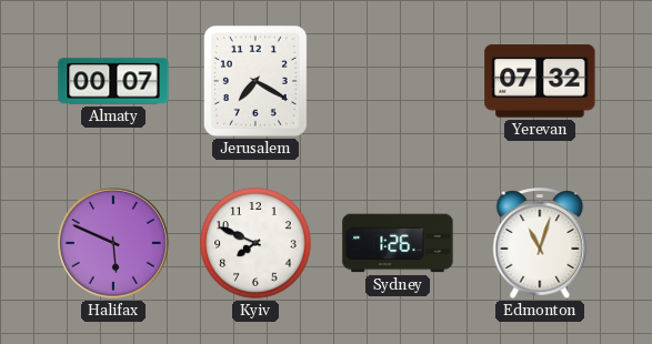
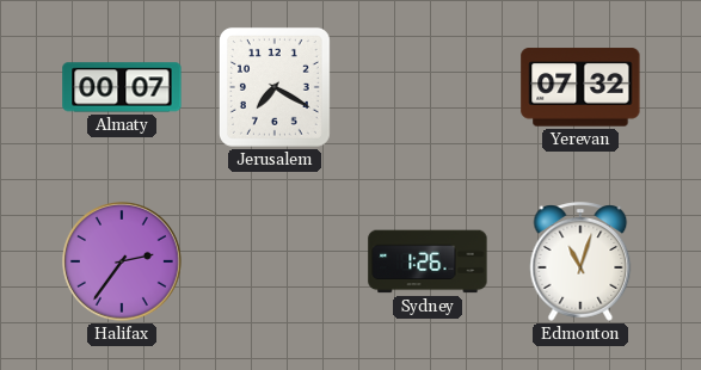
Halifax: 5:49 -> 2:36
Kyiv: 7:49 -> none
